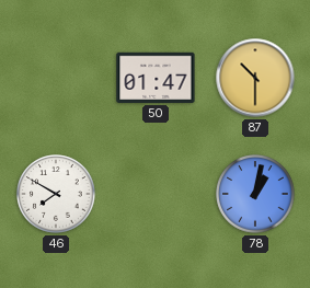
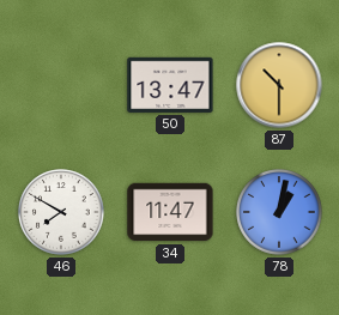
50: 01:47 -> 13:47
34: none -> 11:47
